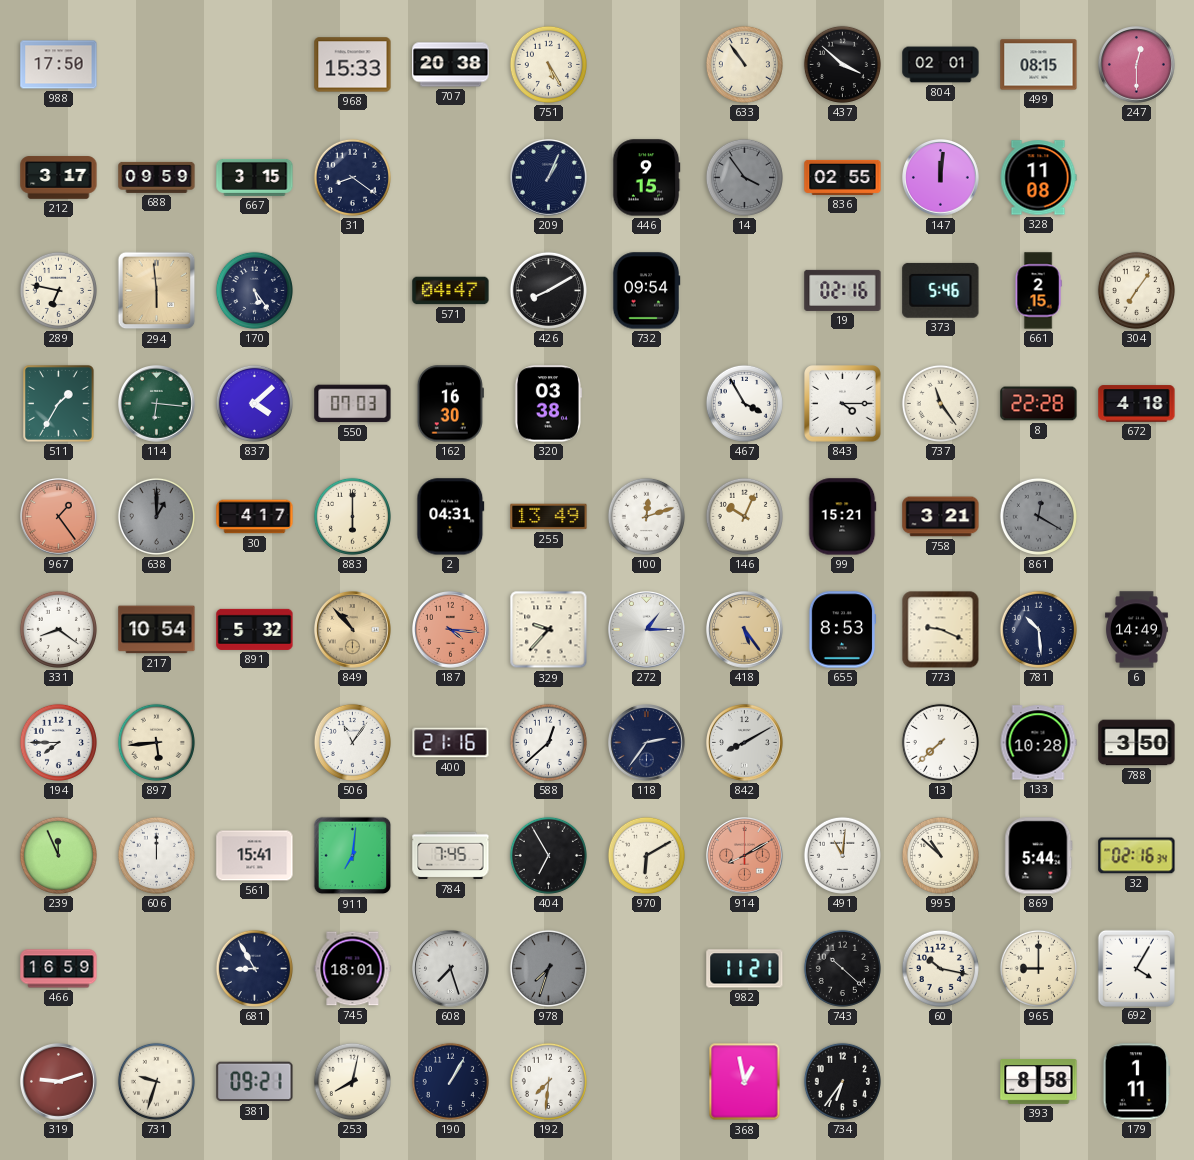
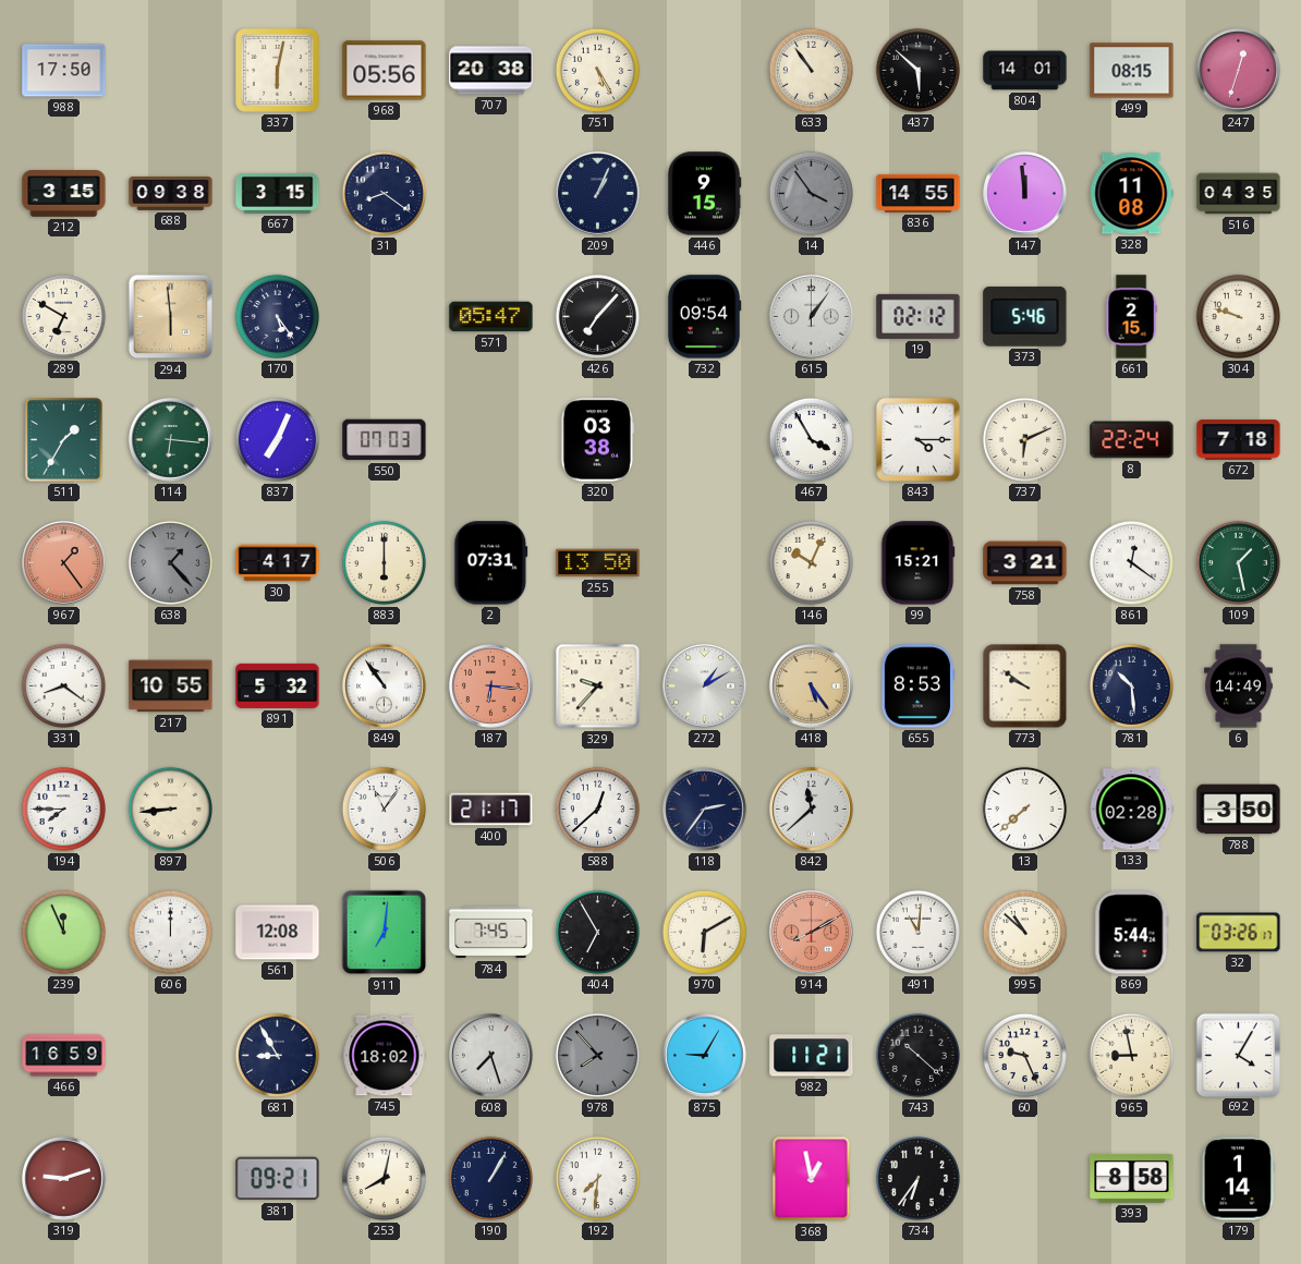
337: none -> 6:02
968: 15:33 -> 05:56
437: 3:52 -> 5:52
804: 02:01 -> 14:01
247: 12:30 -> 12:33
212: 3:17 -> 3:15
688: 09:59 -> 09:38
836: 02:55 -> 14:55
147: 12:01 -> 11:59
516: none -> 04:35
289: 6:47 -> 6:50
571: 04:47 -> 05:47
426: 8:10 -> 7:07
615: none -> 1:06
19: 02:16 -> 02:12
304: 7:06 -> 9:48
837: 4:08 -> 7:04
162: 16:30 -> none
737: 11:24 -> 6:11
8: 22:28 -> 22:24
672: 4:18 -> 7:18
638: 1:00 -> 1:23
2: 04:31 -> 07:31
255: 13:49 -> 13:50
100: 12:12 -> none
861: 12:20 -> 12:21
861 dial: grey -> white
109: none -> 1:28
217: 10:54 -> 10:55
849: 10:53 -> 10:54
849 dial: champagne -> white
187: 4:16 -> 6:16
272: 1:15 -> 1:10
773: 9:19 -> 9:51
897: 5:44 -> 8:44
400: 21:16 -> 21:17
842: 8:10 -> 11:38
133: 10:28 -> 02:28
561: 15:41 -> 12:08
32: 02:16 -> 03:26
745: 18:01 -> 18:02
978: 7:33 -> 7:53
875: none -> 9:05
60: 10:17 -> 9:26
965: 9:00 -> 8:58
731: 9:33 -> none
179: 1:11 -> 1:14
